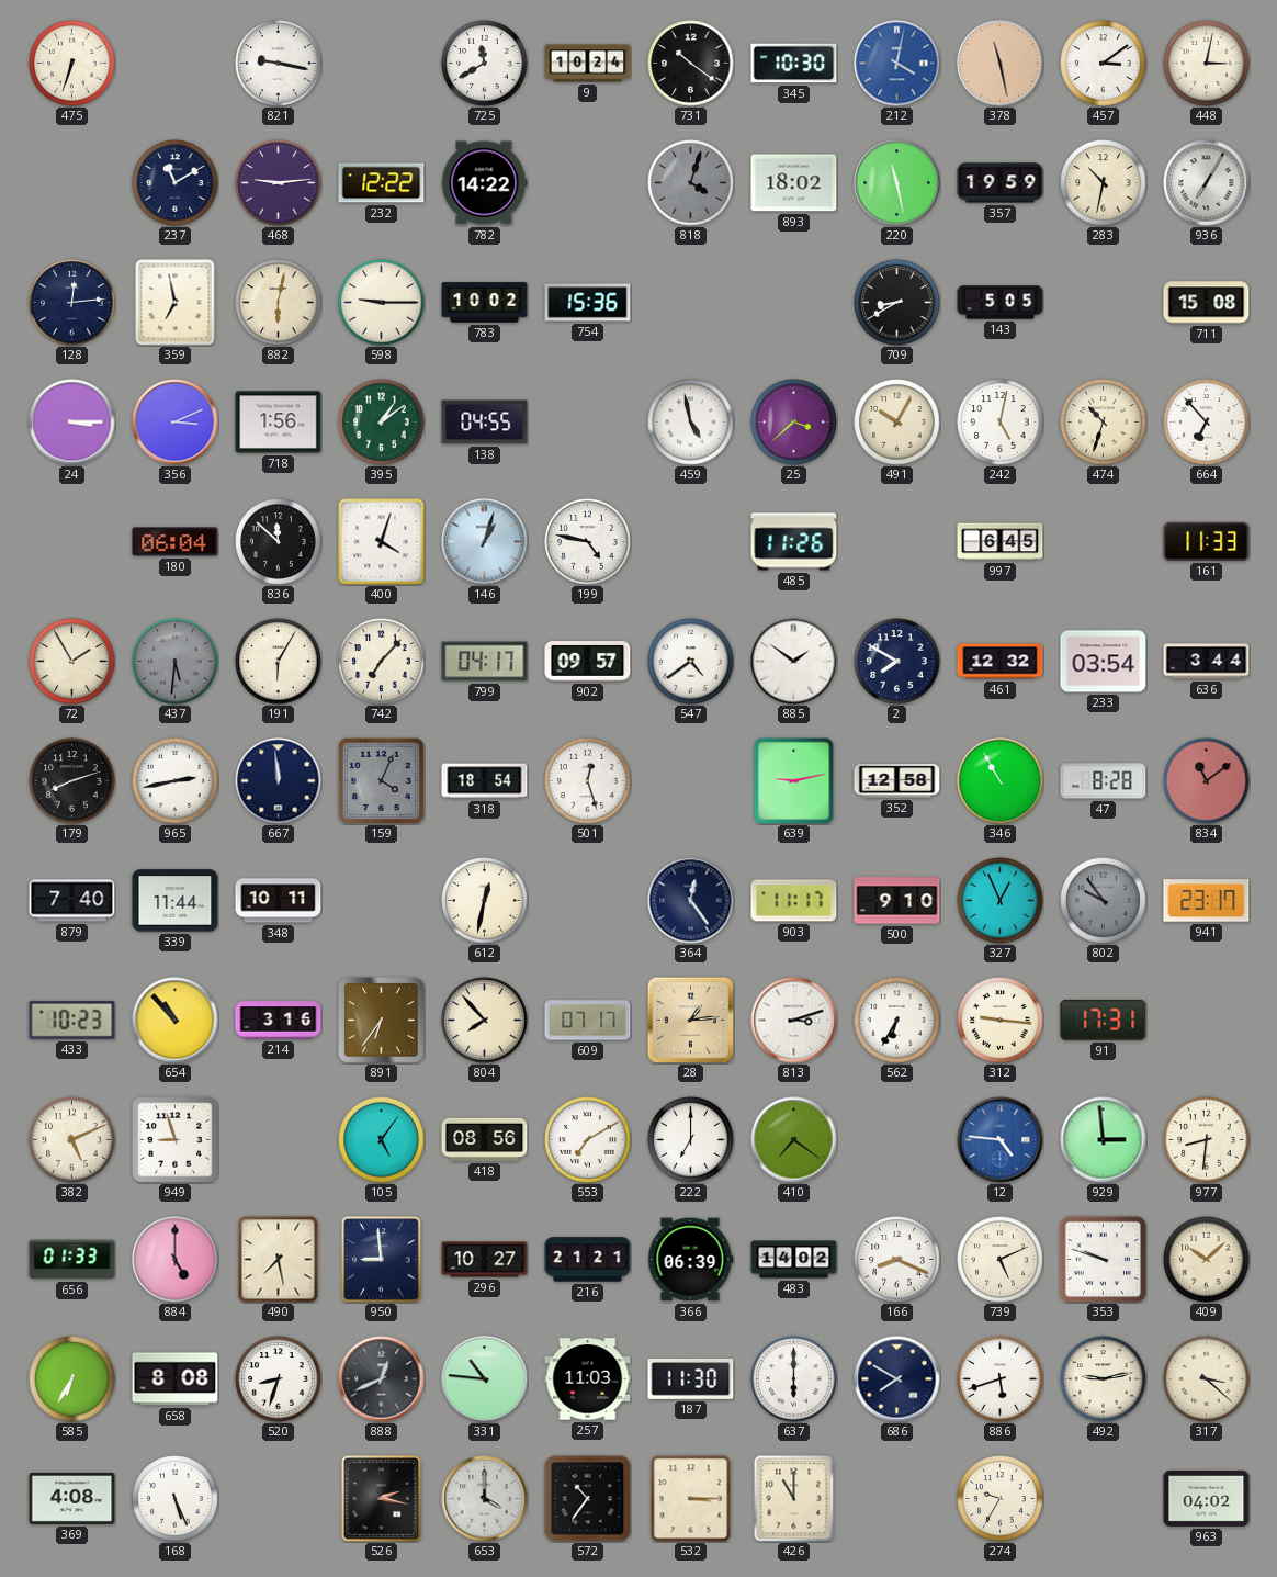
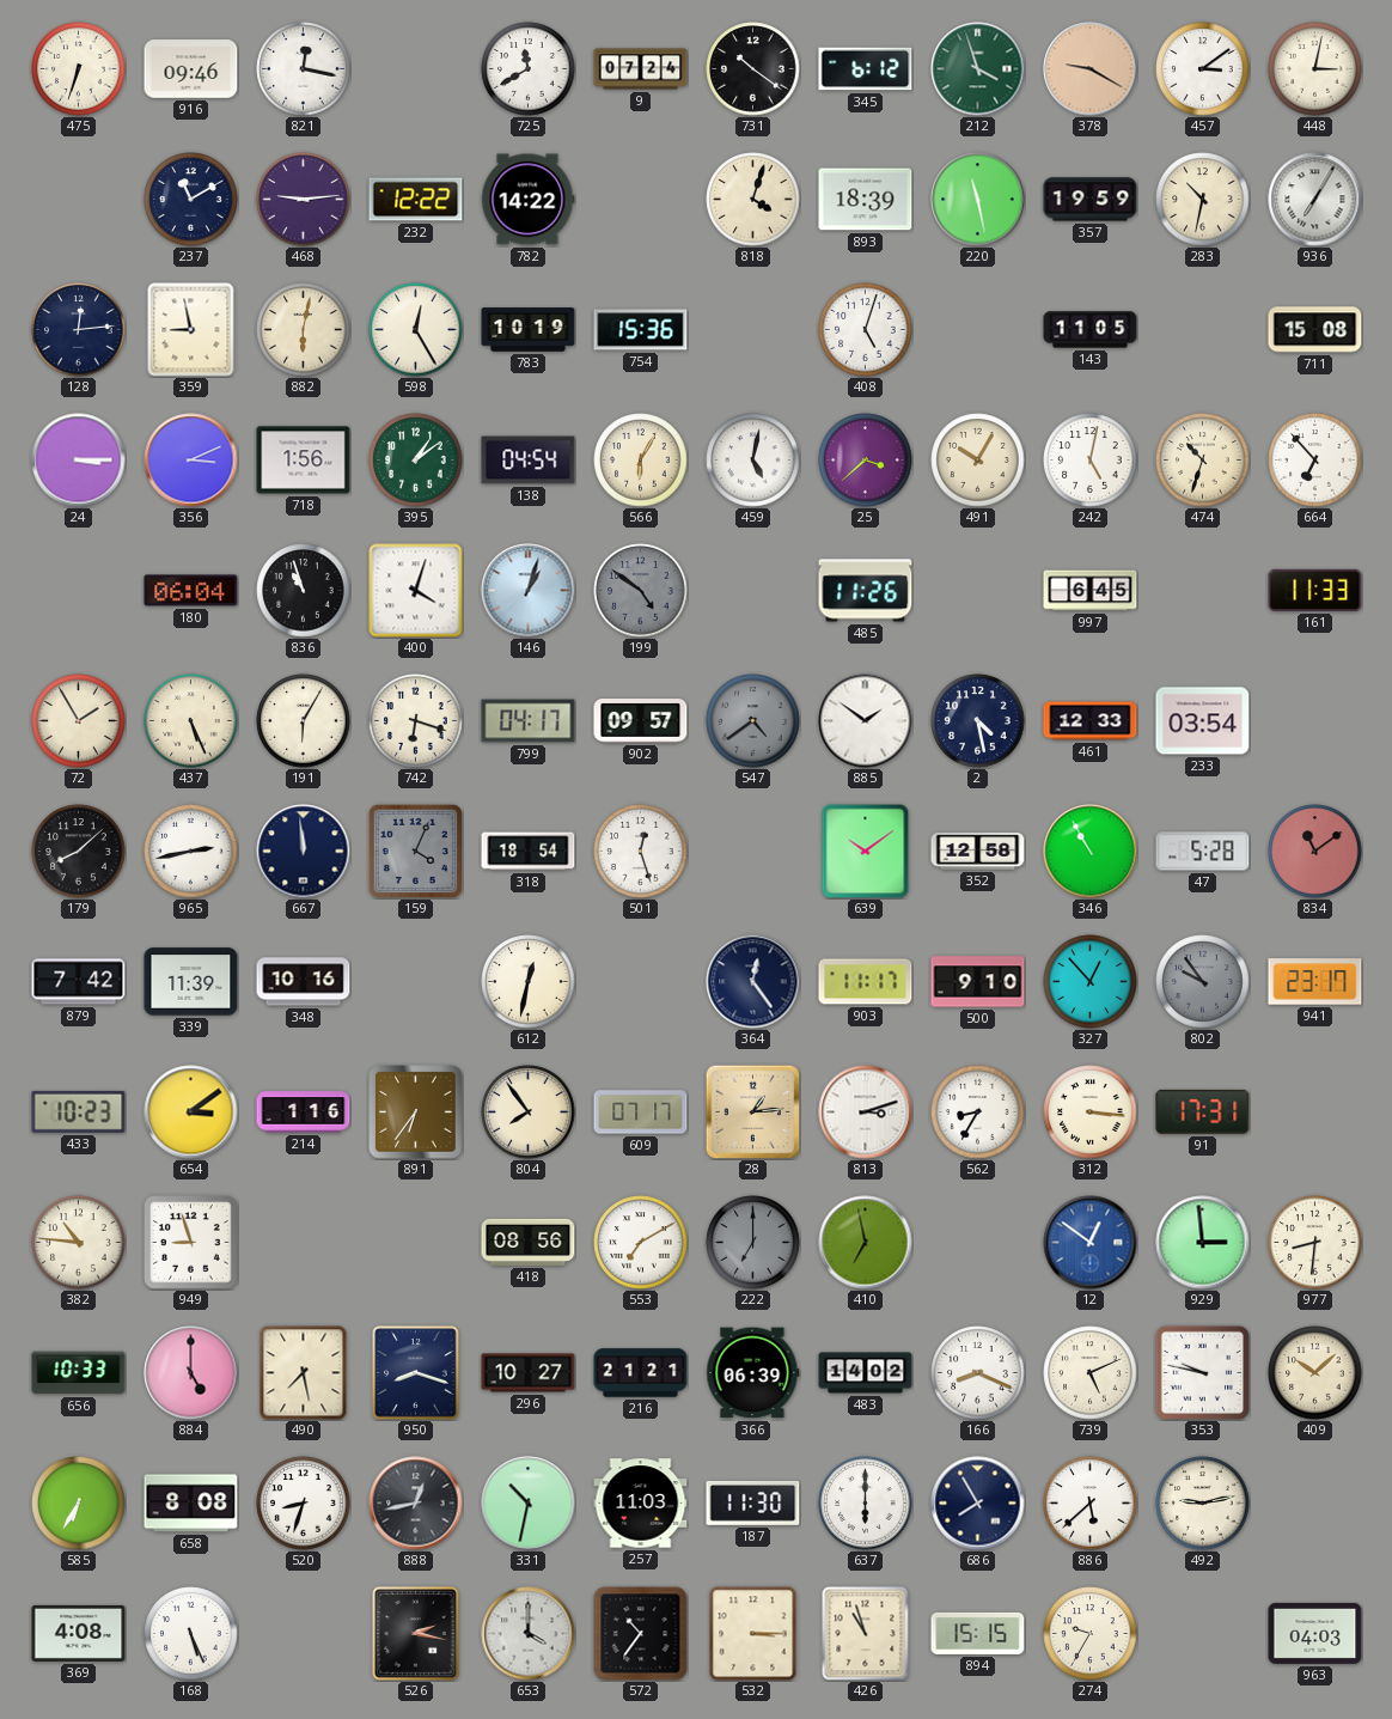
916: none -> 09:46
821: 9:17 -> 12:17
9: 10:24 -> 07:24
345: 10:30 -> 6:12
212: 4:02 -> 3:57
212 dial: blue -> green
378: 11:28 -> 9:20
818 dial: grey -> cream
893: 18:02 -> 18:39
359: 6:58 -> 8:58
598: 9:15 -> 12:25
783: 10:02 -> 10:19
408: none -> 5:03
709: 8:40 -> none
143: 5:05 -> 11:05
138: 04:55 -> 04:54
566: none -> 6:05
459: 4:58 -> 5:02
836: 11:52 -> 10:57
199: 4:47 -> 4:51
199 dial: white -> grey
437: 5:31 -> 5:26
437 dial: grey -> cream
742: 7:07 -> 6:18
547 dial: white -> grey
2: 7:50 -> 4:28
461: 12:32 -> 12:33
636: 3:44 -> none
179: 8:12 -> 8:08
639: 9:13 -> 10:09
47: 8:28 -> 5:28
879: 7:40 -> 7:42
339: 11:44 -> 11:39
348: 10:11 -> 10:16
327: 12:56 -> 12:53
654: 10:53 -> 3:09
214: 3:16 -> 1:16
804: 7:53 -> 7:54
562: 6:35 -> 8:35
312: 9:16 -> 3:16
382: 5:11 -> 10:46
105: 5:06 -> none
222 dial: white -> grey
410: 7:21 -> 6:58
12: 4:46 -> 12:51
656: 01:33 -> 10:33
950: 8:59 -> 8:18
353: 9:48 -> 9:47
888: 12:41 -> 12:43
331: 10:46 -> 10:32
686: 7:50 -> 7:55
886: 5:42 -> 5:38
317: 3:22 -> none
426: 11:00 -> 10:57
894: none -> 15:15
963: 04:02 -> 04:03
